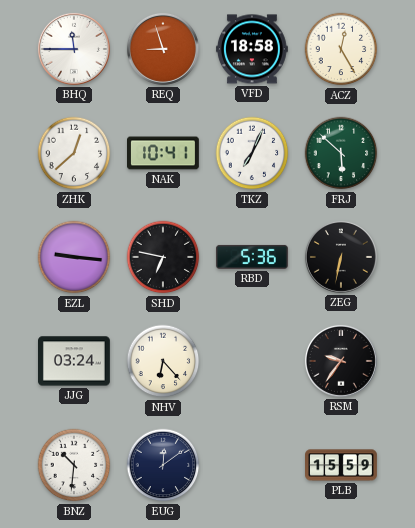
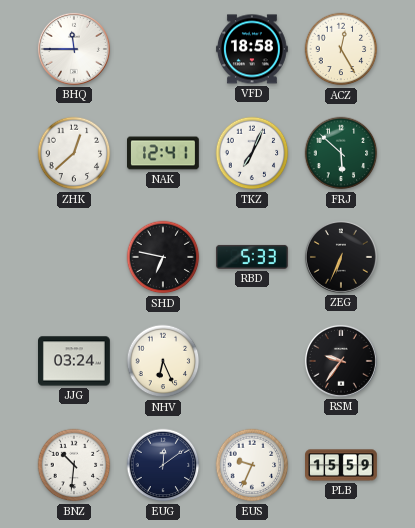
REQ: 8:57 -> none
NAK: 10:41 -> 12:41
EZL: 9:16 -> none
RBD: 5:36 -> 5:33
ZEG: 6:32 -> 6:34
NHV: 6:23 -> 6:26
EUS: none -> 9:34
